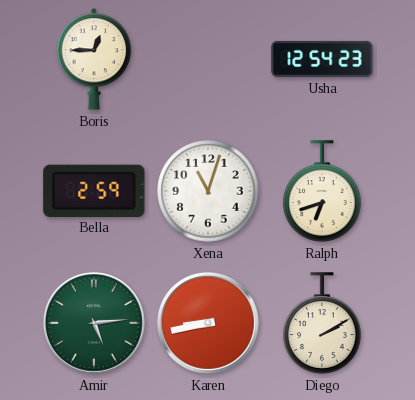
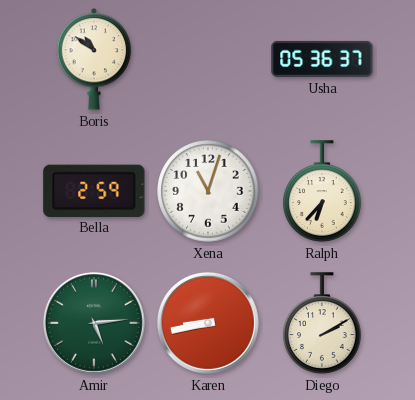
Boris: 12:45 -> 10:51
Usha: 12:54 -> 05:36
Ralph: 6:42 -> 6:37
